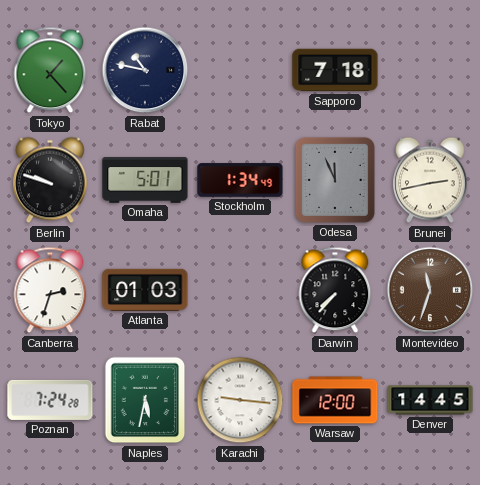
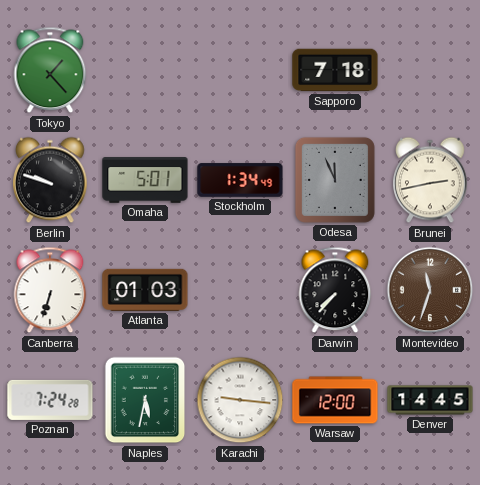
Rabat: 10:47 -> none
Canberra: 2:33 -> 6:33
